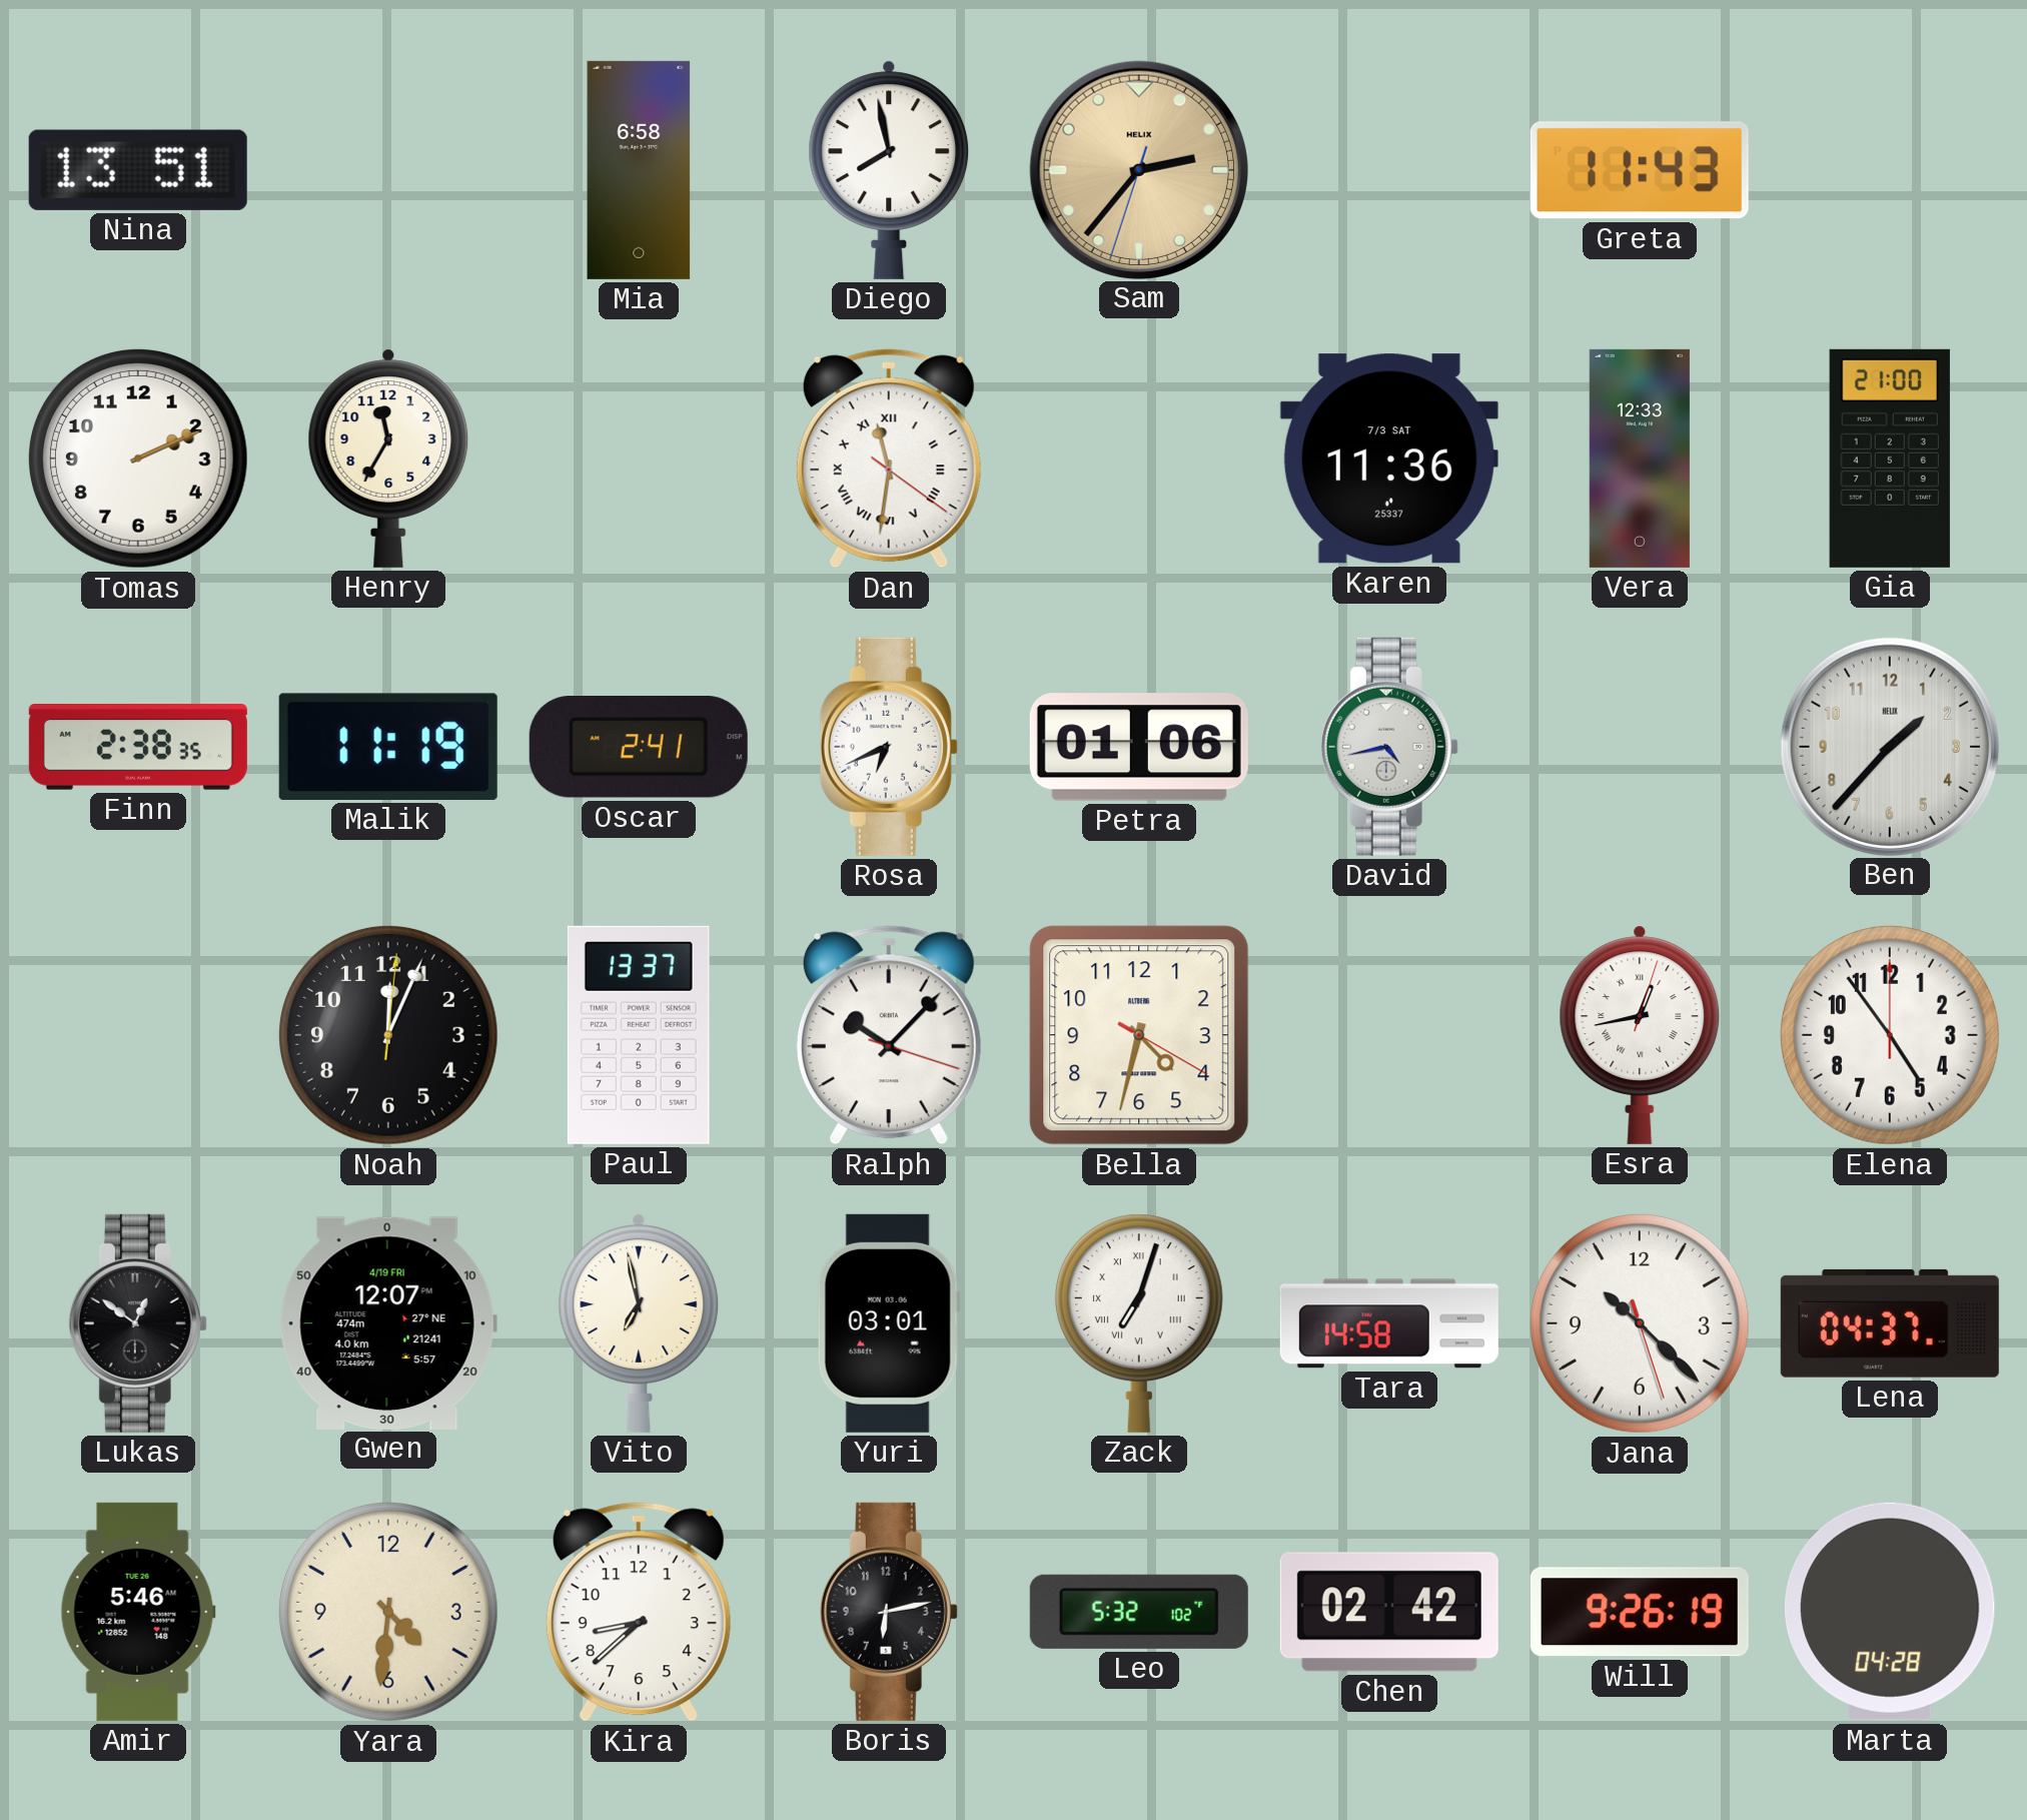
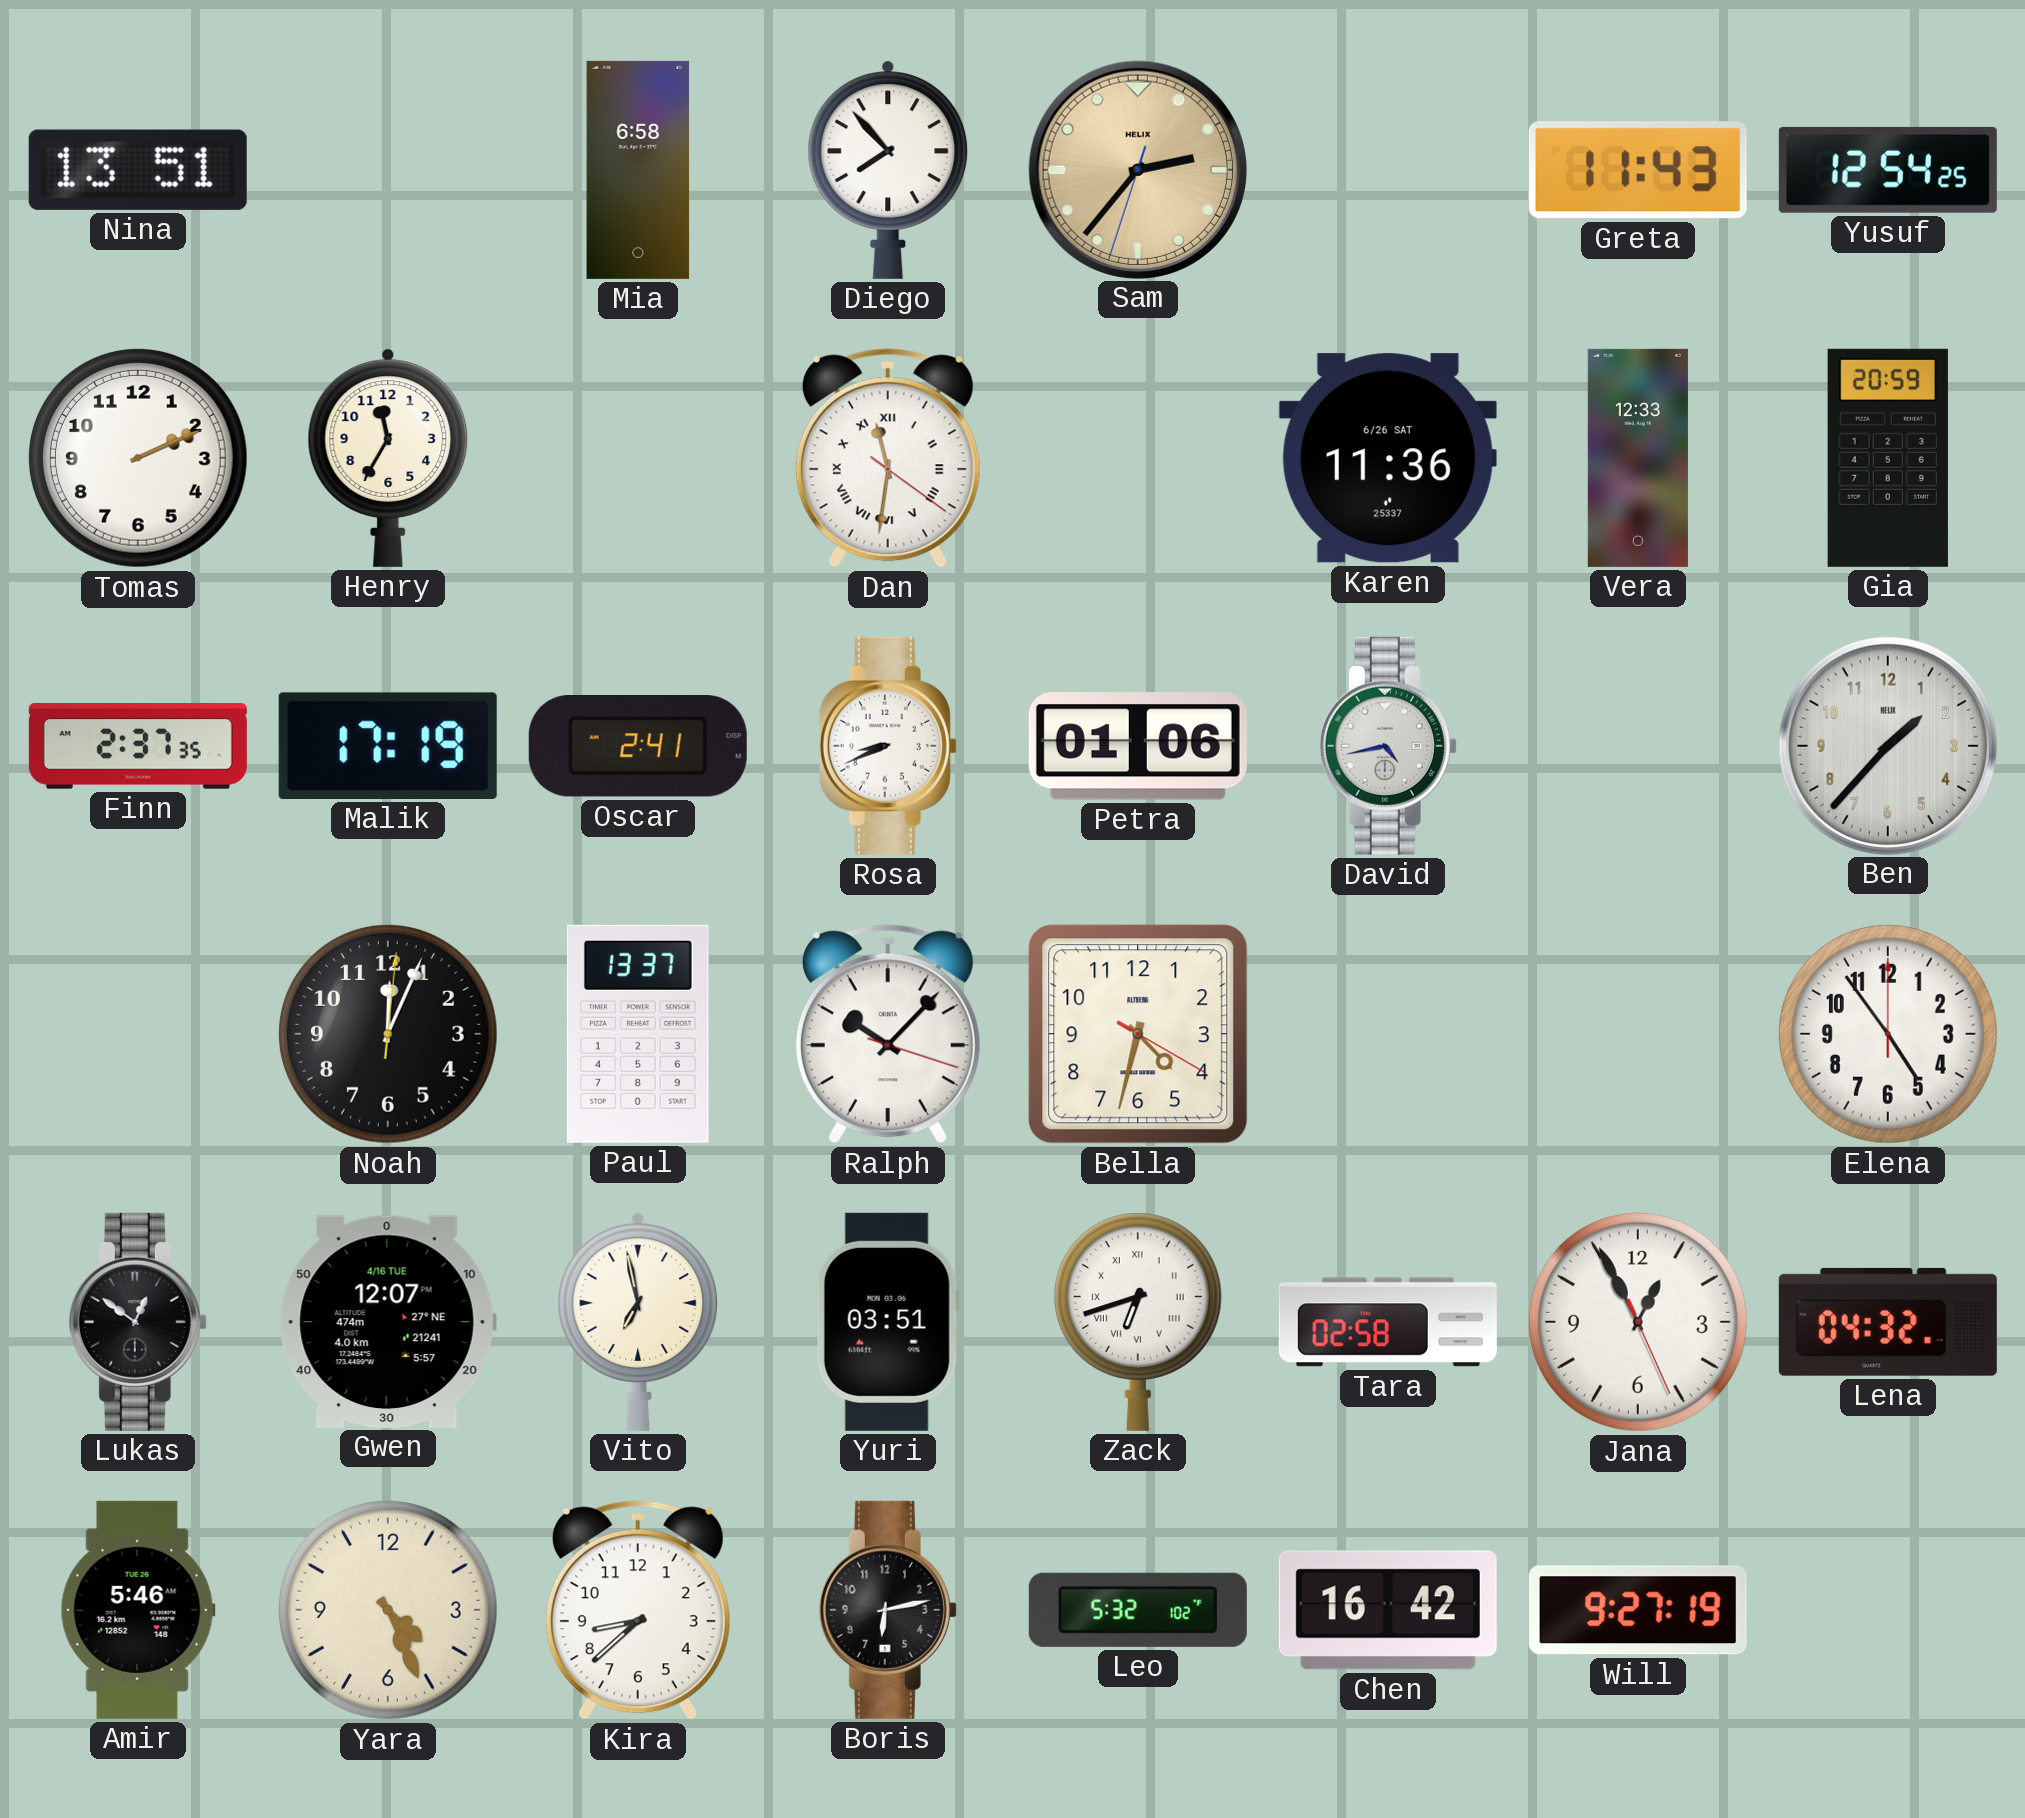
Diego: 7:58 -> 7:53
Yusuf: none -> 12:54
Karen date: 7/3 SAT -> 6/26 SAT
Gia: 21:00 -> 20:59
Finn: 2:38 -> 2:37
Malik: 11:19 -> 17:19
Rosa: 6:41 -> 8:41
Esra: 12:43 -> none
Gwen date: 4/19 FRI -> 4/16 TUE
Yuri: 03:01 -> 03:51
Zack: 7:03 -> 6:42
Tara: 14:58 -> 02:58
Jana: 10:22 -> 12:55
Lena: 04:37 -> 04:32
Yara: 4:31 -> 4:26
Chen: 02:42 -> 16:42
Will: 9:26 -> 9:27
Marta: 04:28 -> none
